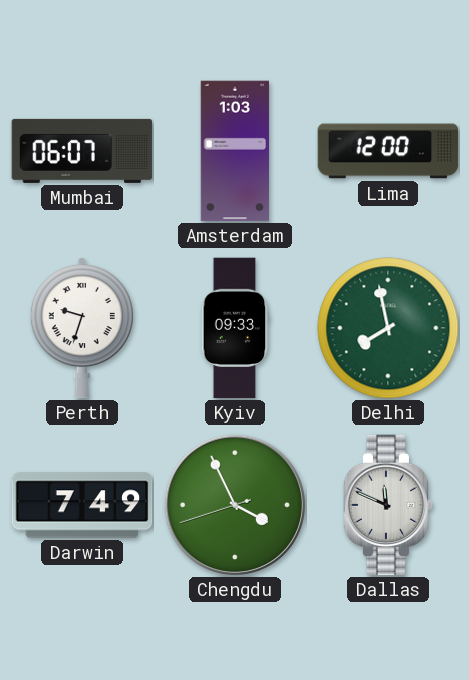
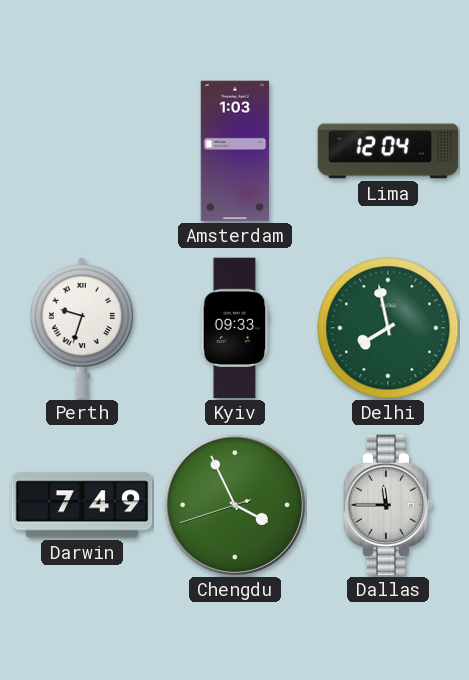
Mumbai: 06:07 -> none
Lima: 12:00 -> 12:04
Dallas: 11:49 -> 11:45
